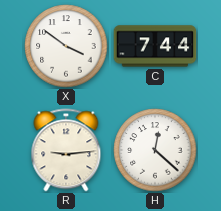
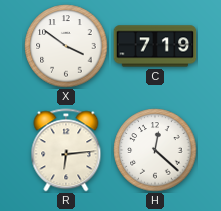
C: 7:44 -> 7:19
R: 9:14 -> 6:14
